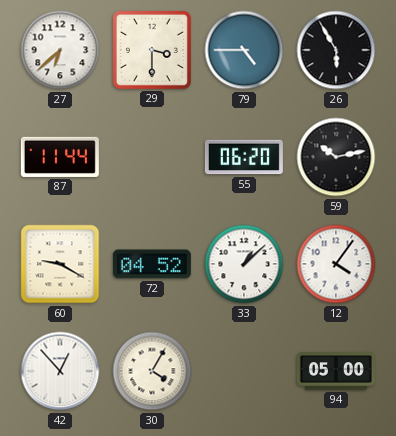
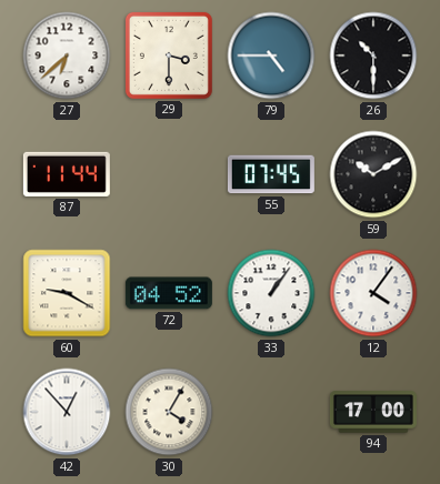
26: 5:55 -> 10:30
55: 06:20 -> 07:45
59: 10:13 -> 10:10
33: 1:08 -> 1:06
94: 05:00 -> 17:00
